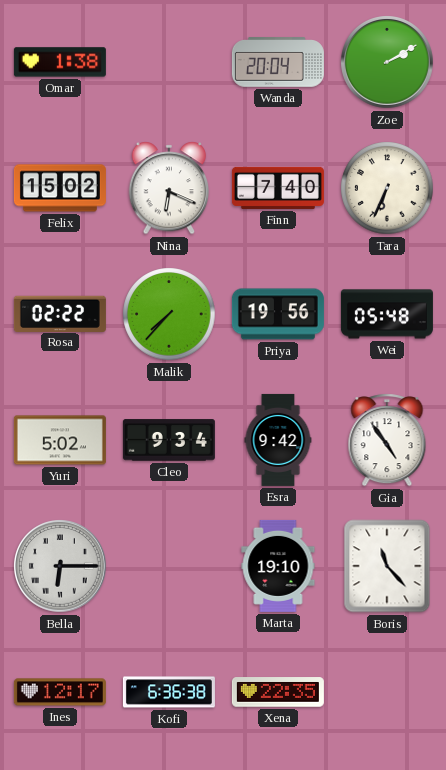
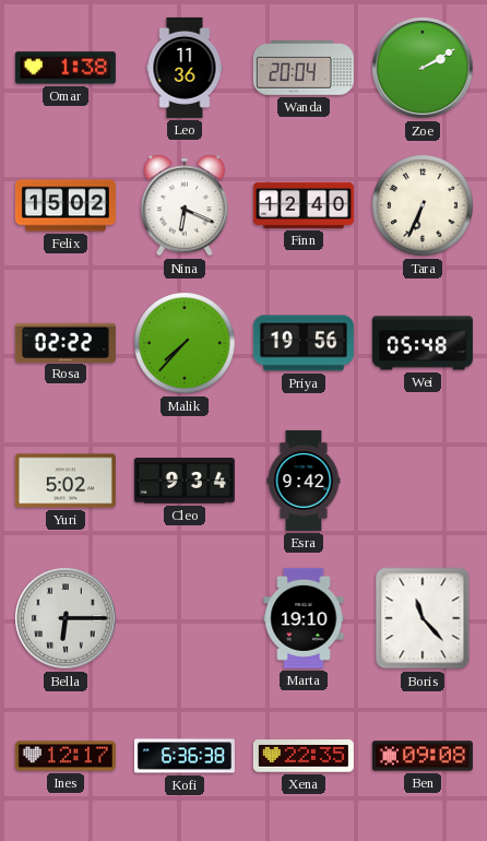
Leo: none -> 11:36
Finn: 7:40 -> 12:40
Gia: 4:54 -> none
Ben: none -> 09:08
